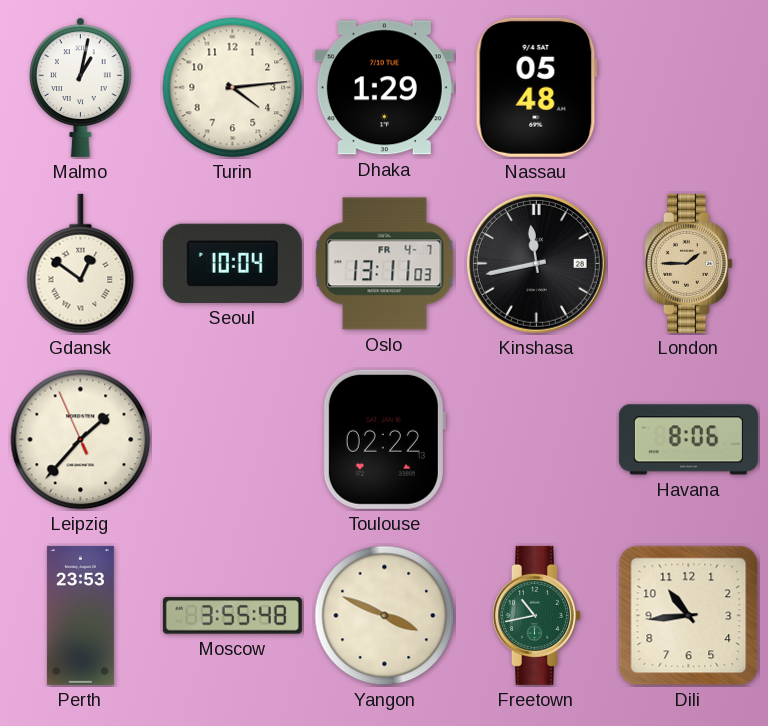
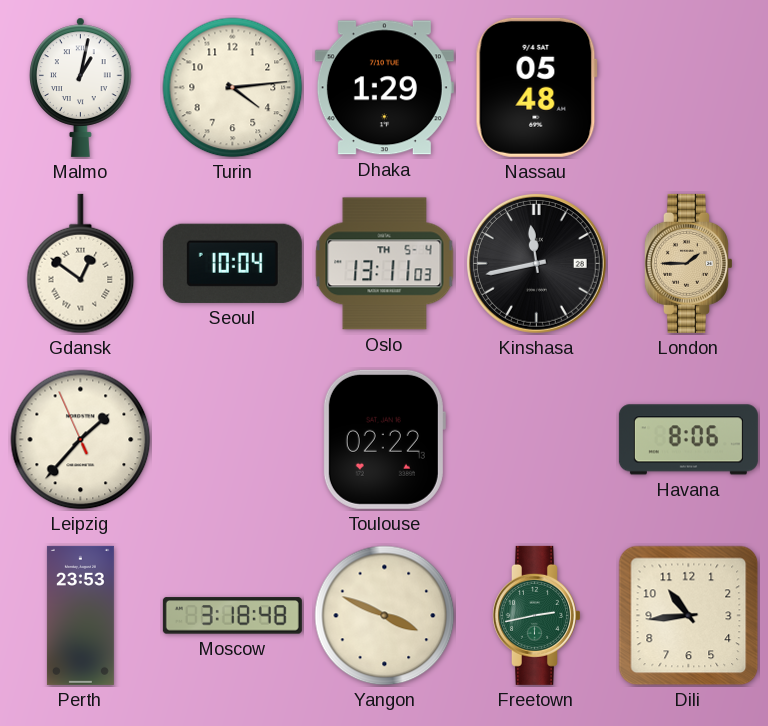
Oslo date: FR 4-7 -> TH 5-4
Moscow: 3:55 -> 3:18
Freetown: 10:43 -> 2:43
